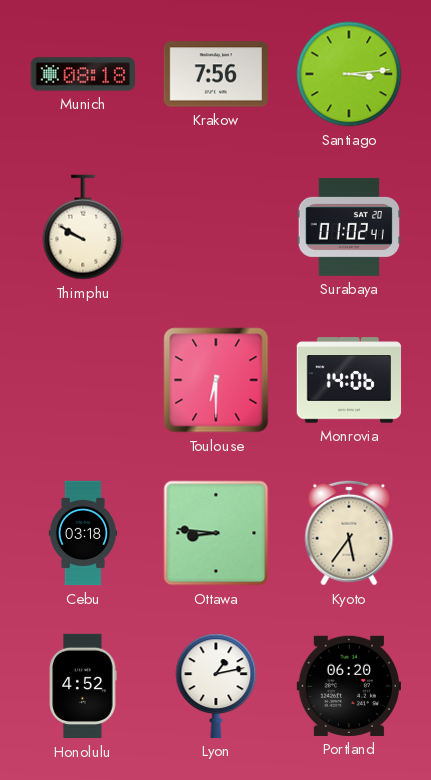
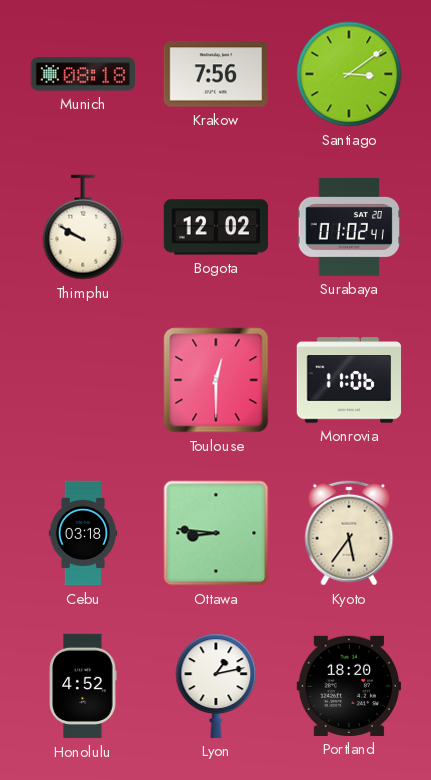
Santiago: 3:14 -> 3:09
Bogota: none -> 12:02
Toulouse: 6:30 -> 12:30
Monrovia: 14:06 -> 11:06
Portland: 06:20 -> 18:20
